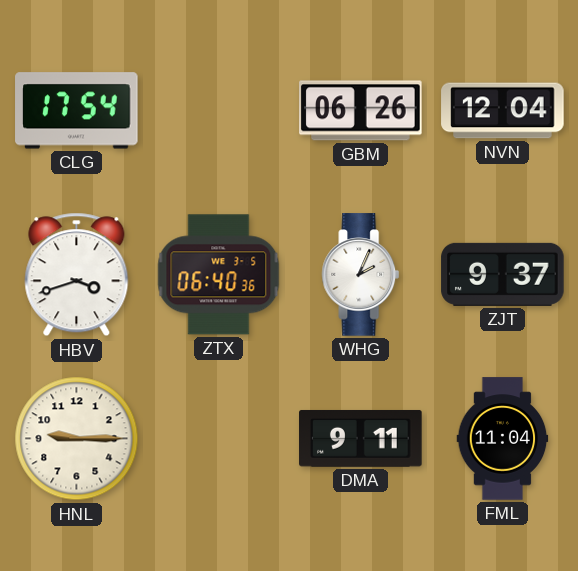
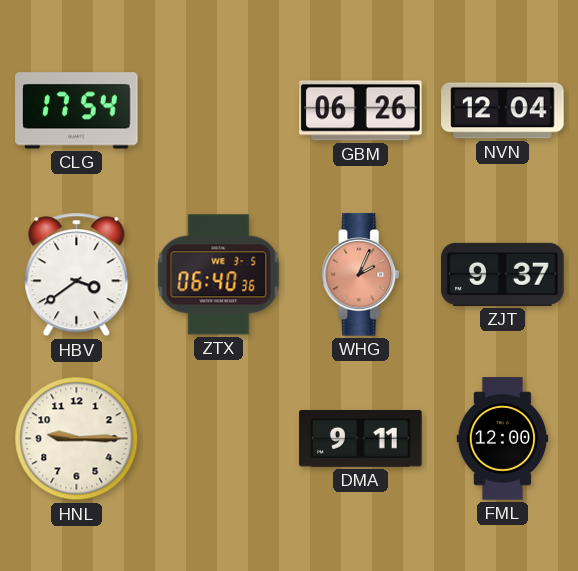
HBV: 3:42 -> 3:39
WHG dial: white -> salmon
FML: 11:04 -> 12:00
